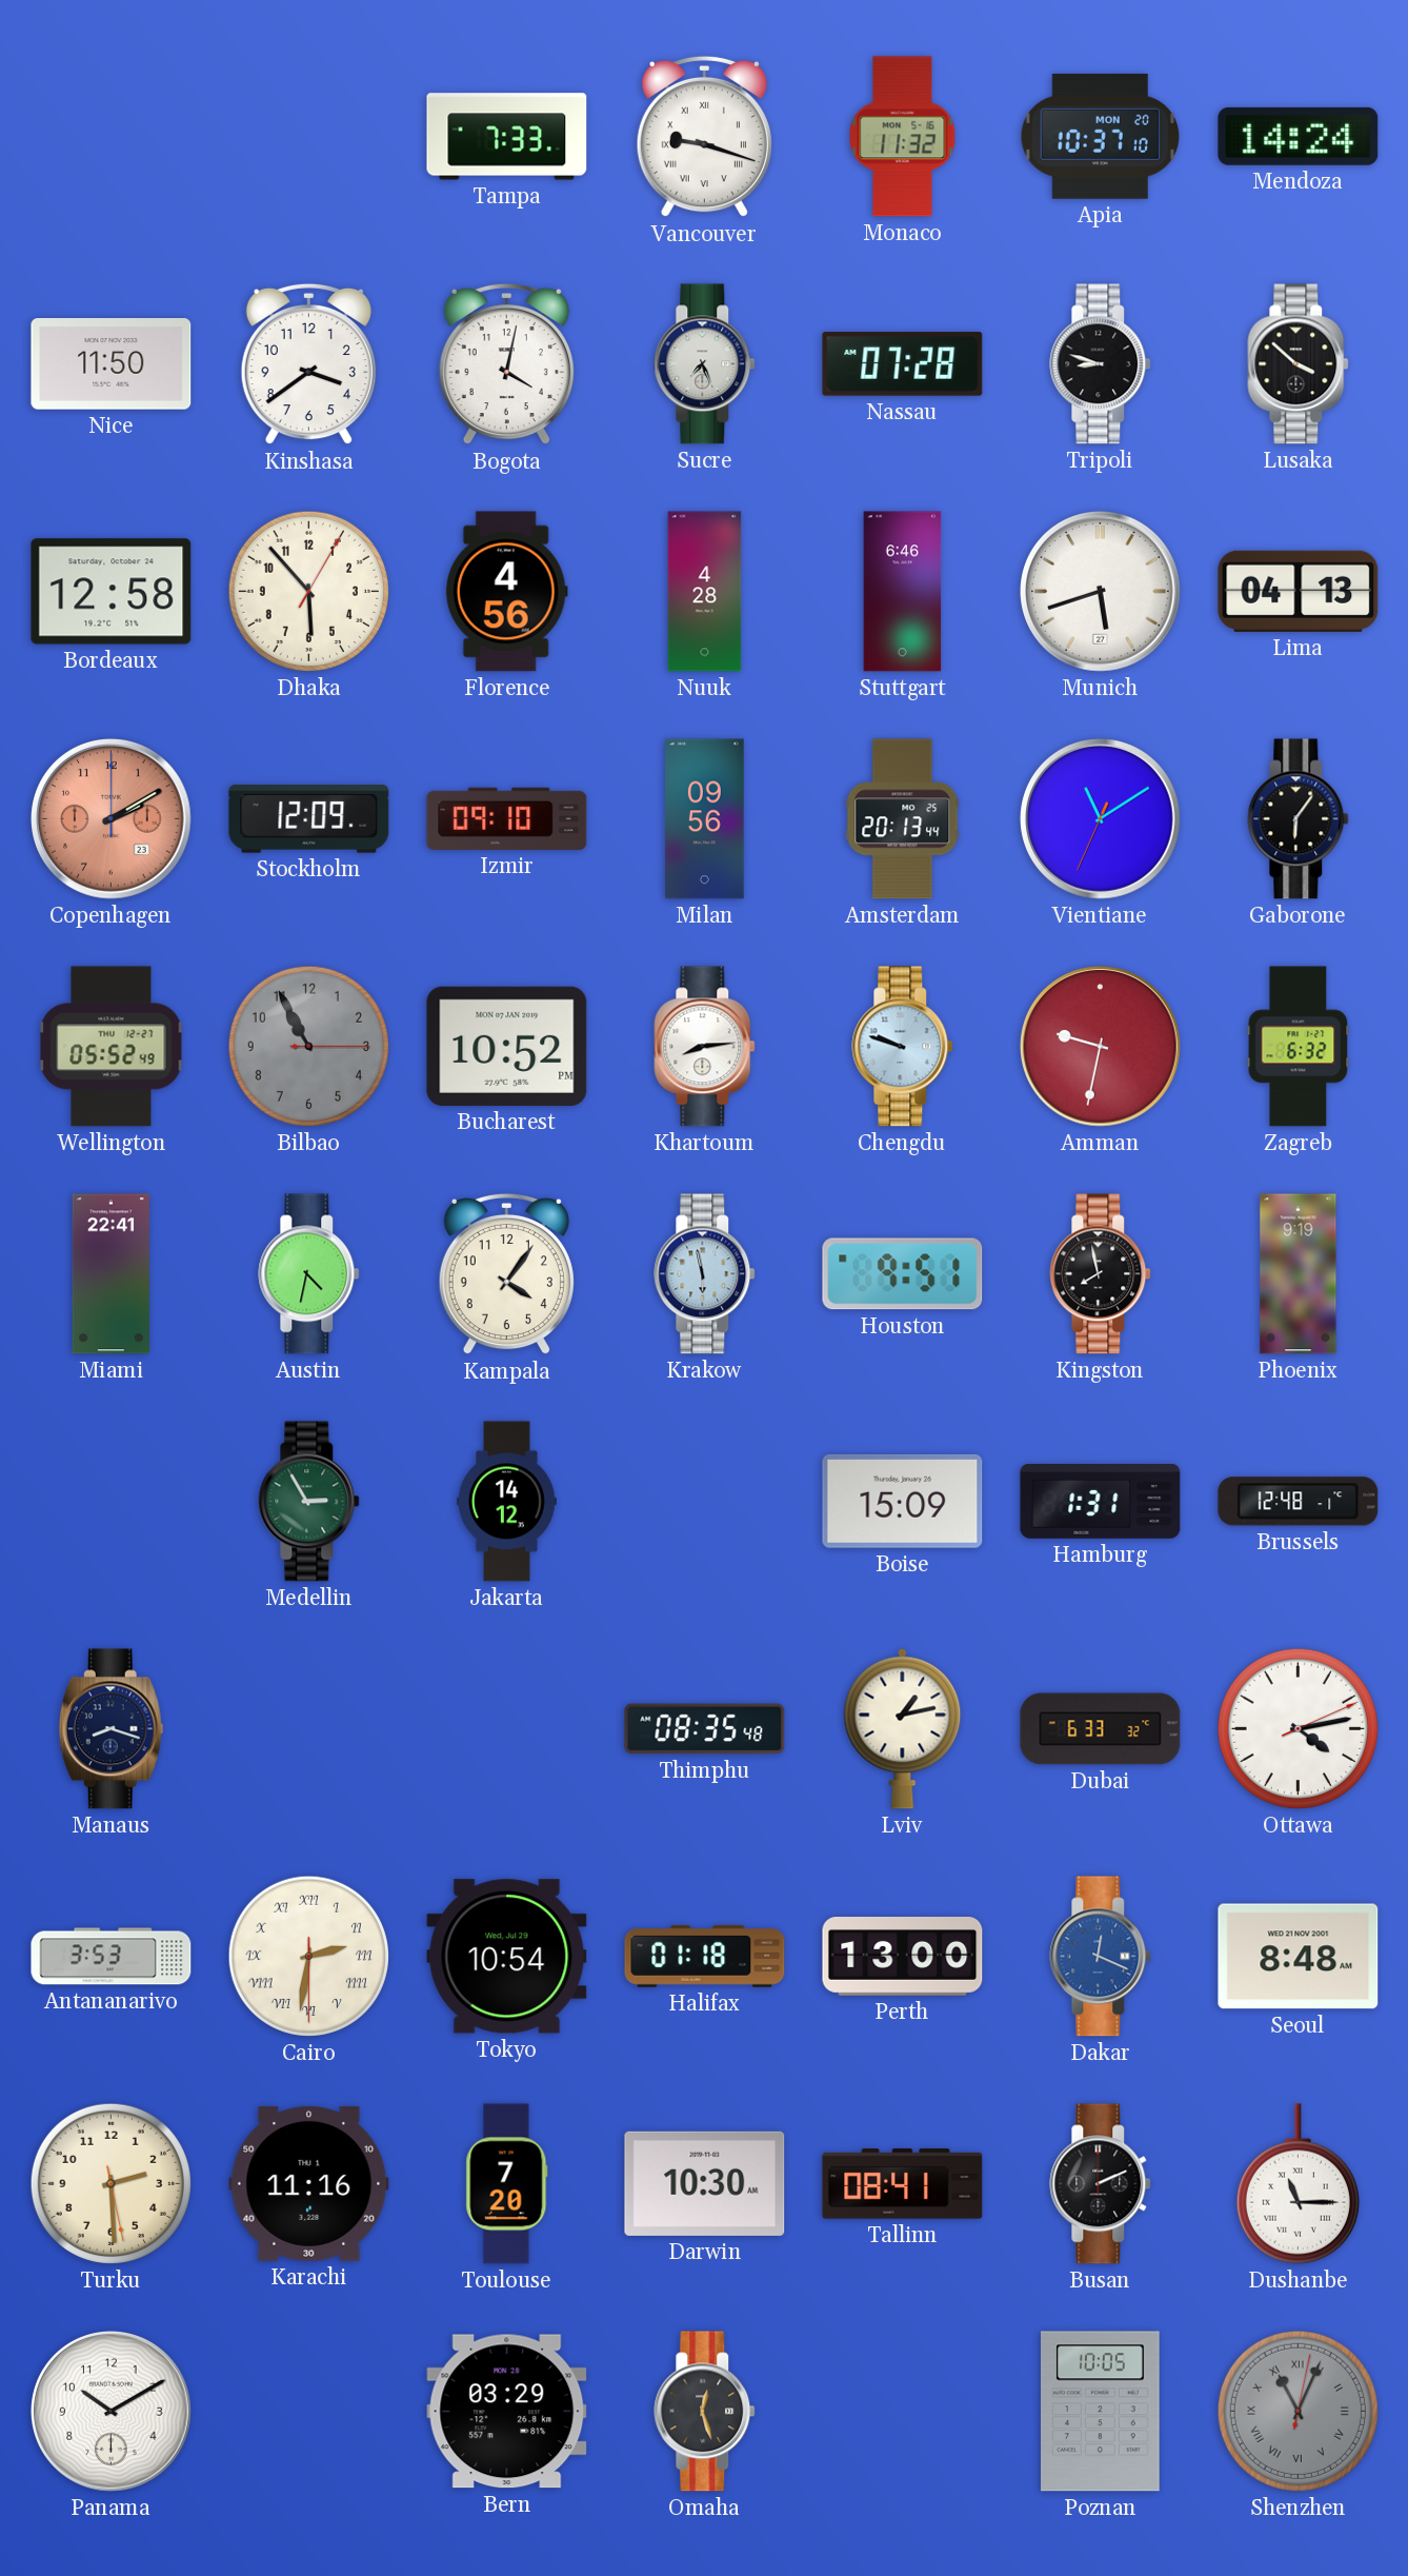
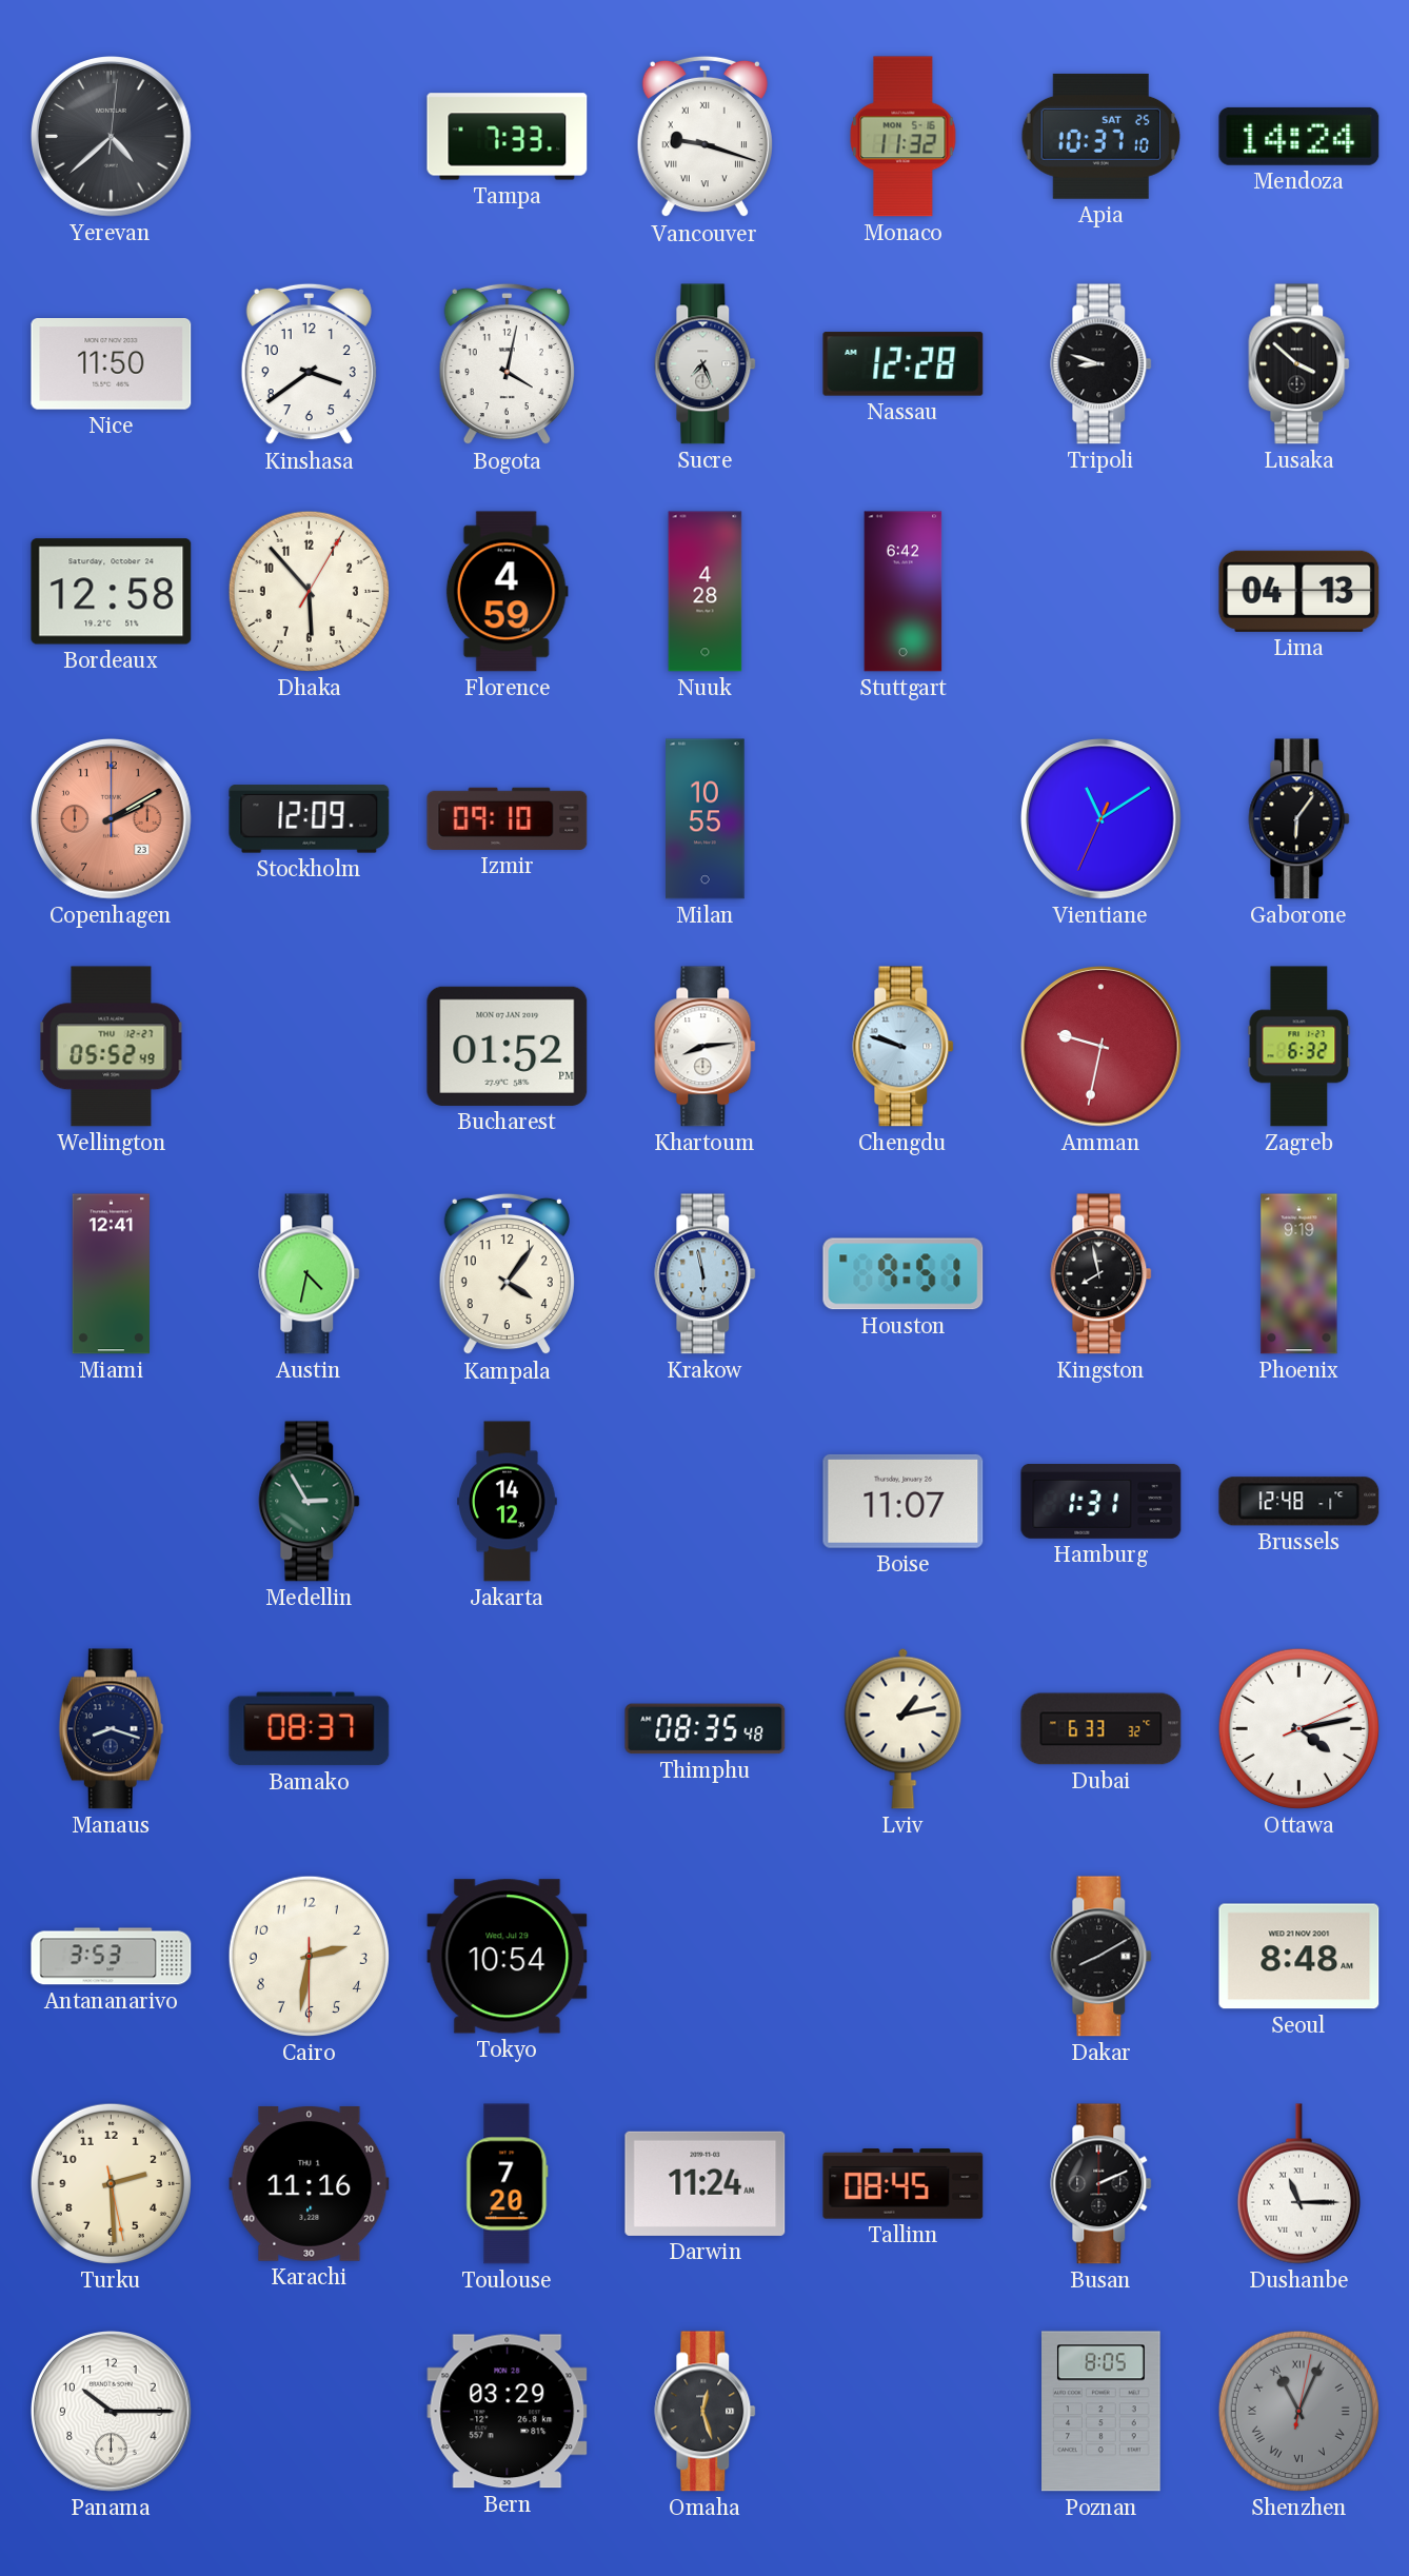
Yerevan: none -> 4:38
Apia date: MON 20 -> SAT 25
Nassau: 07:28 -> 12:28
Florence: 4:56 -> 4:59
Stuttgart: 6:46 -> 6:42
Munich: 5:42 -> none
Milan: 09:56 -> 10:55
Amsterdam: 20:13 -> none
Bilbao: 10:55 -> none
Bucharest: 10:52 -> 01:52
Miami: 22:41 -> 12:41
Boise: 15:09 -> 11:07
Bamako: none -> 08:37
Cairo numerals: Roman -> Arabic
Halifax: 01:18 -> none
Perth: 13:00 -> none
Dakar: 12:19 -> 8:10
Dakar dial: blue -> black
Darwin: 10:30 -> 11:24
Tallinn: 08:41 -> 08:45
Panama: 10:10 -> 10:15
Poznan: 10:05 -> 8:05
